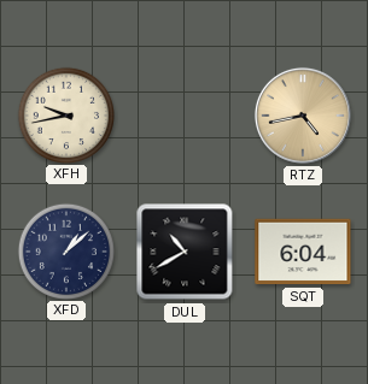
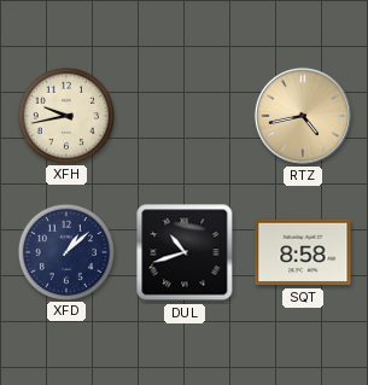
DUL: 10:40 -> 10:42
SQT: 6:04 -> 8:58
